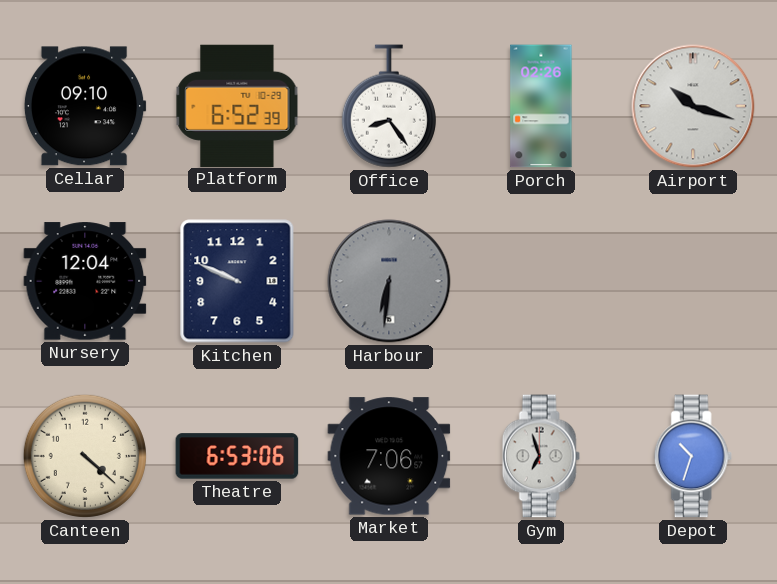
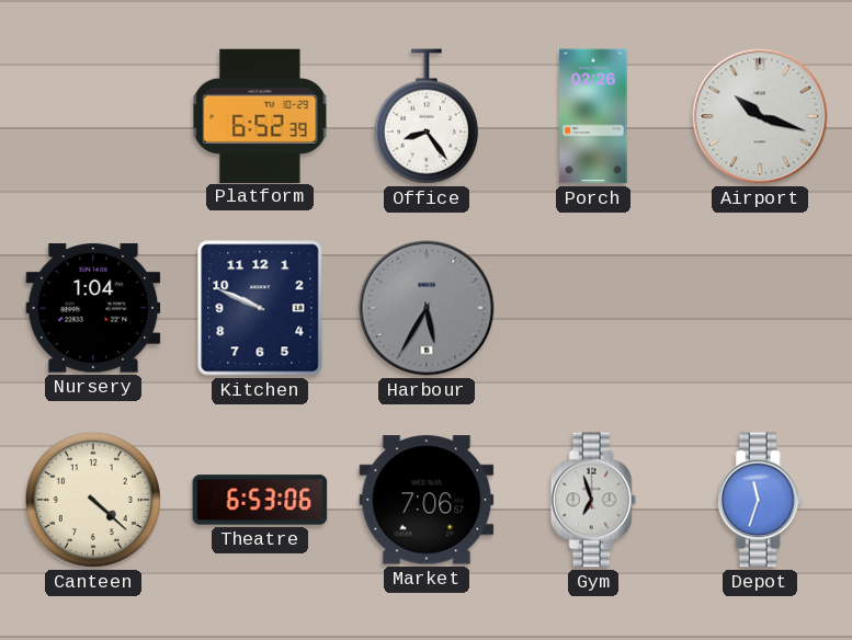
Cellar: 09:10 -> none
Nursery: 12:04 -> 1:04
Harbour: 6:31 -> 5:35
Depot: 10:33 -> 11:33
